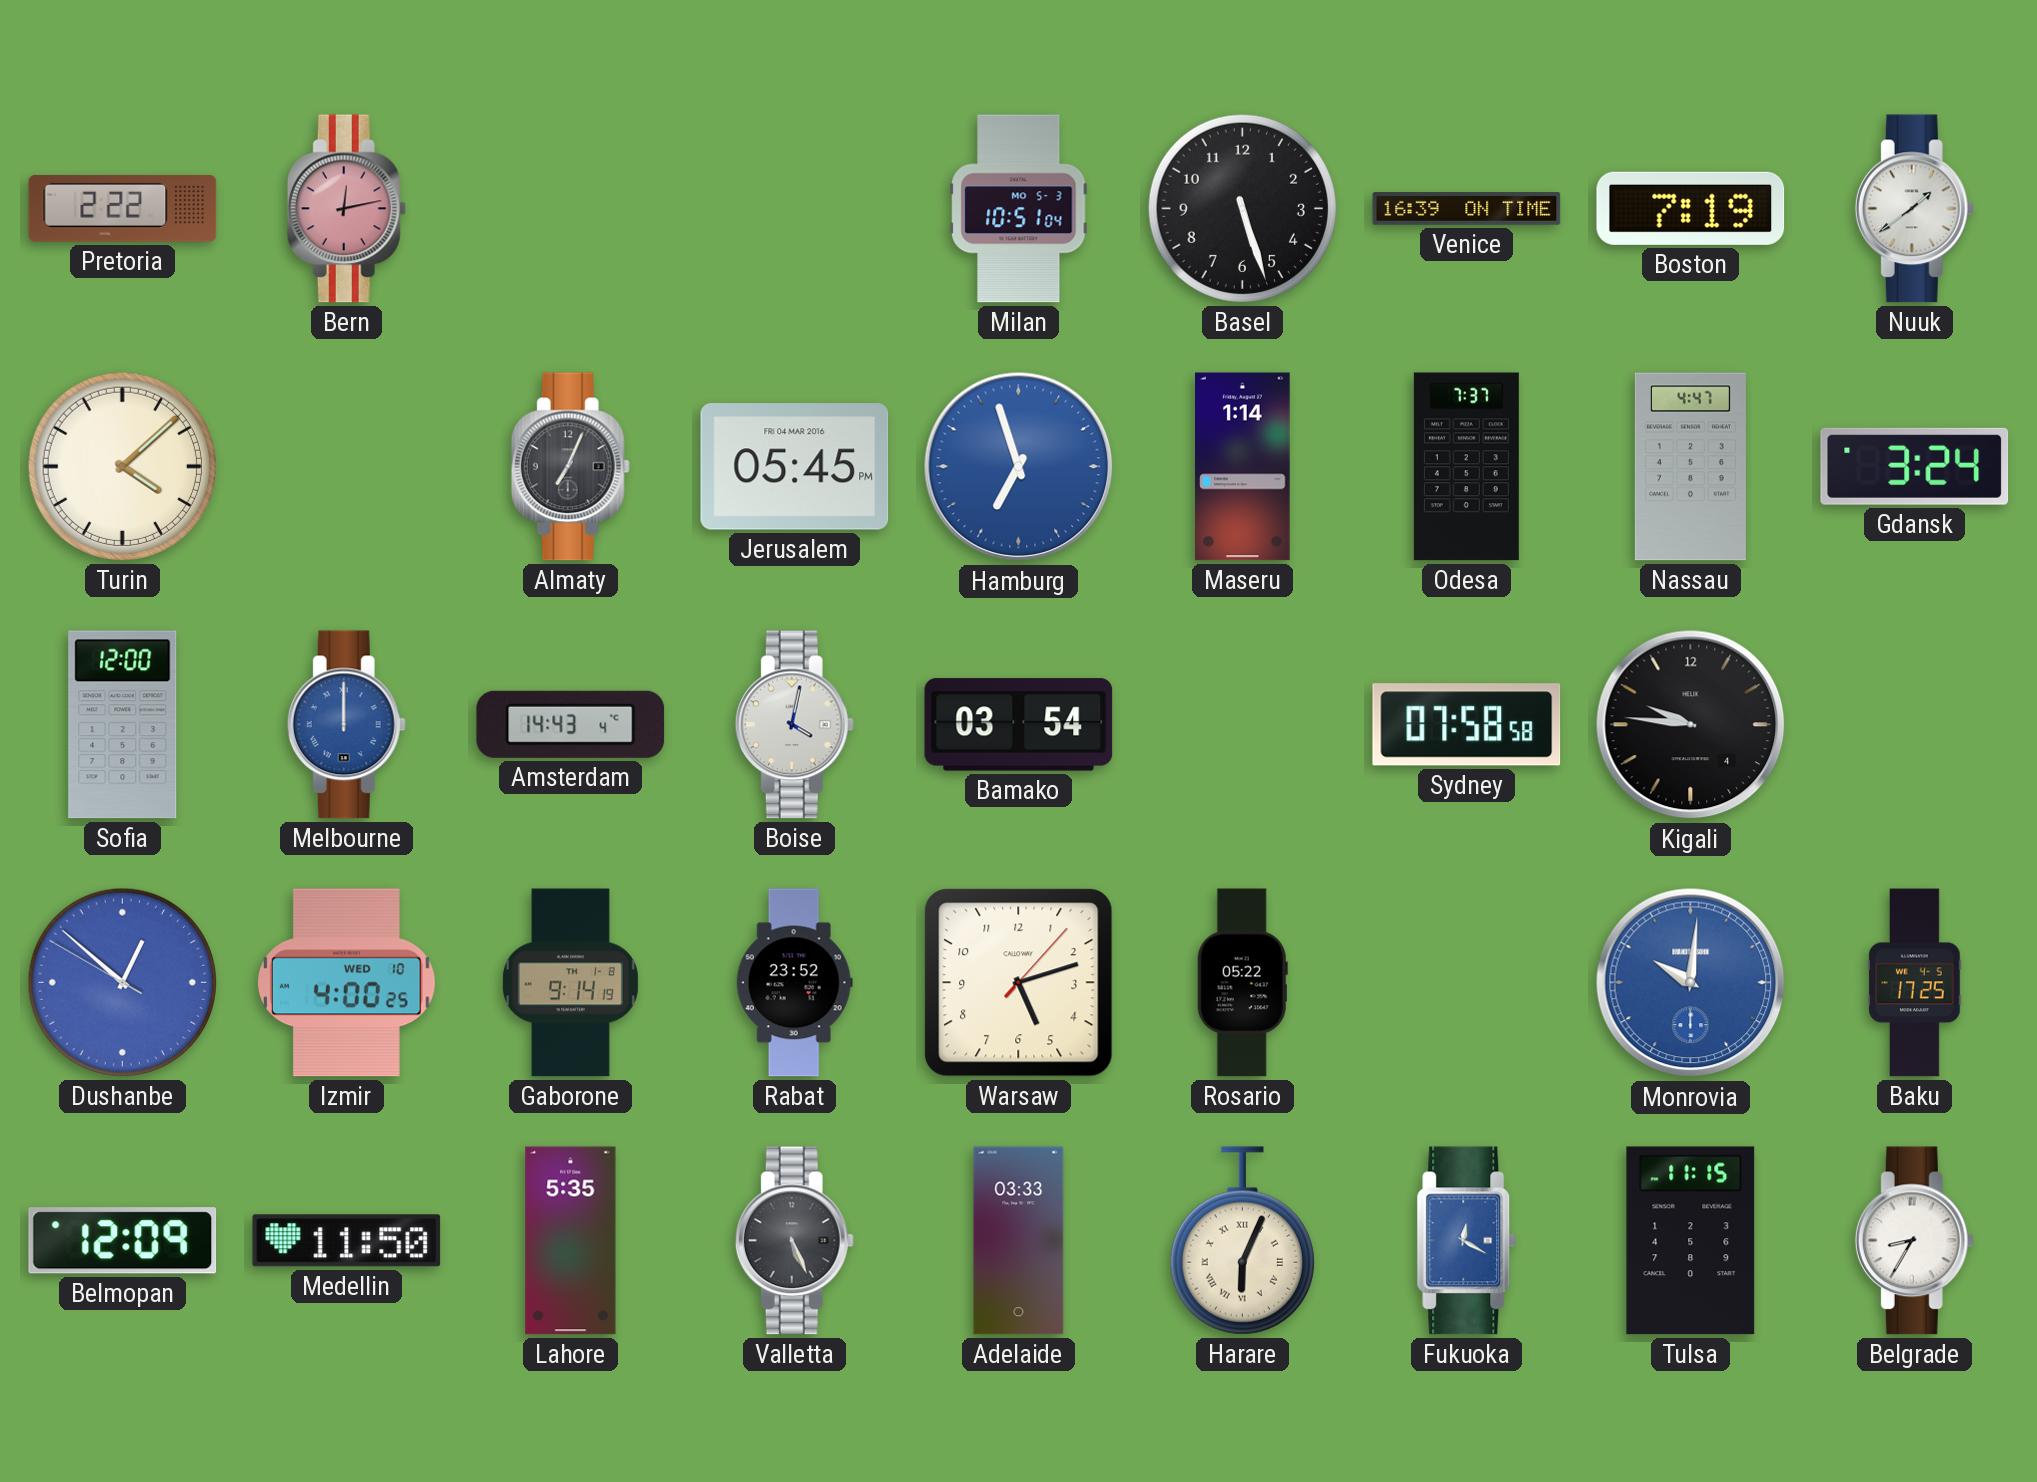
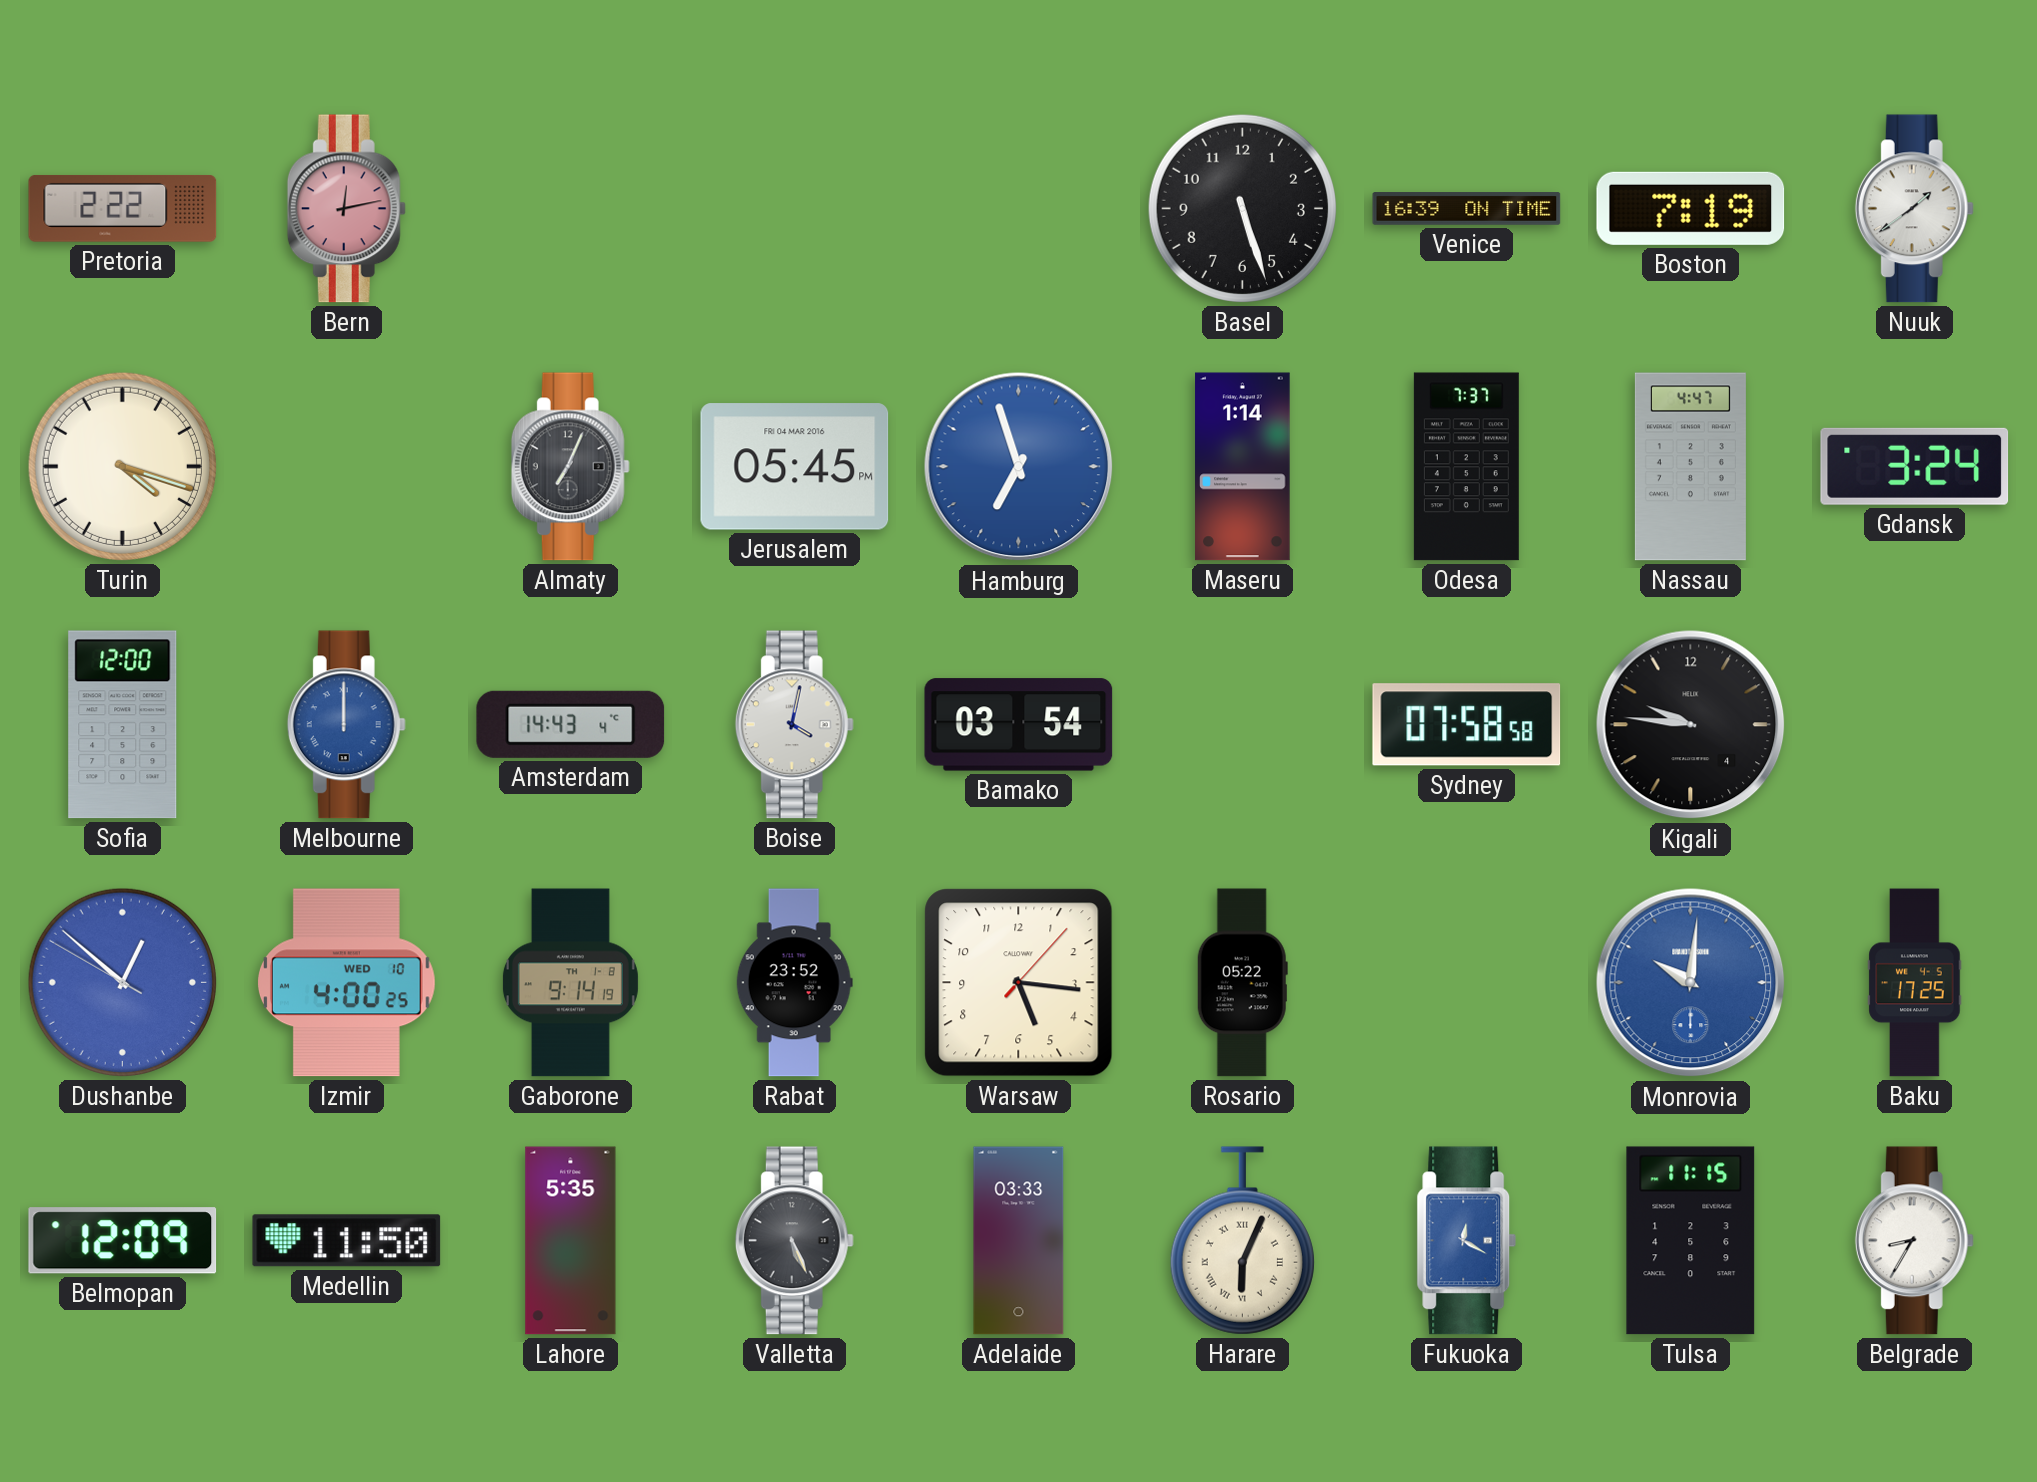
Milan: 10:51 -> none
Turin: 4:08 -> 4:18
Warsaw: 5:12 -> 5:16
